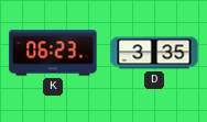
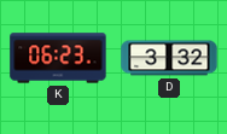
D: 3:35 -> 3:32
